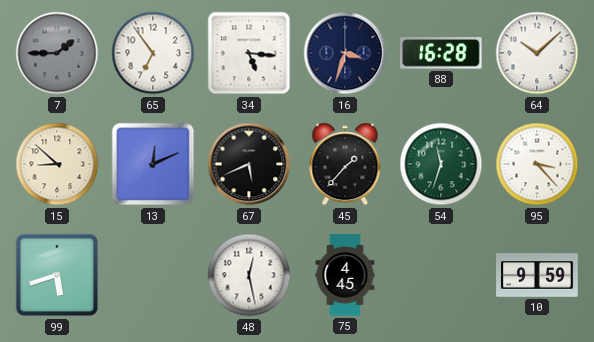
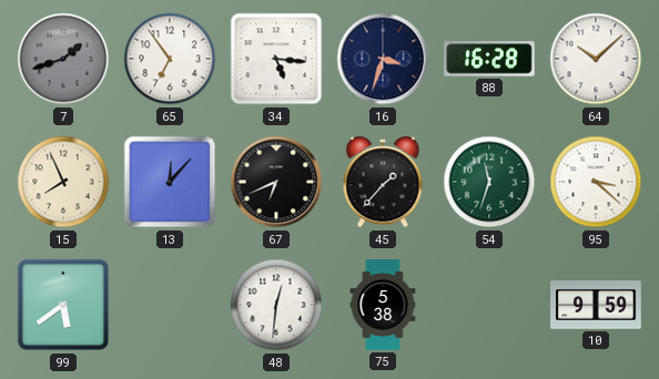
7: 1:45 -> 1:42
15: 8:52 -> 7:56
13: 12:11 -> 12:07
67: 5:41 -> 6:41
95: 3:23 -> 3:22
99: 5:42 -> 5:39
48: 12:28 -> 12:31
75: 4:45 -> 5:38
